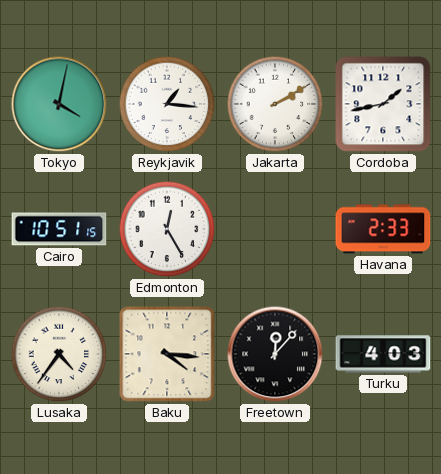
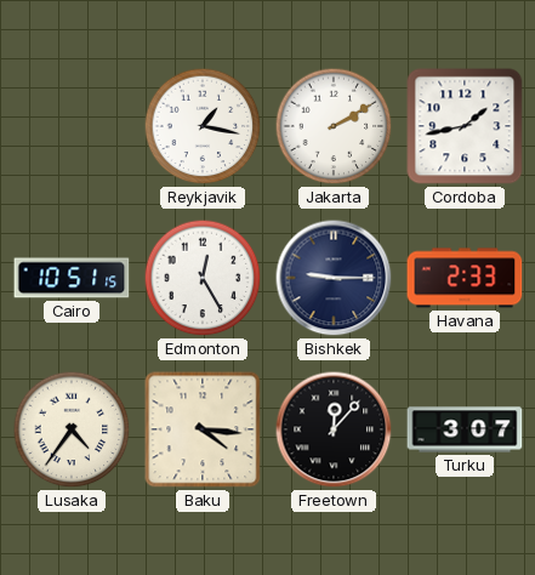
Tokyo: 4:02 -> none
Reykjavik: 1:16 -> 1:17
Bishkek: none -> 9:15
Turku: 4:03 -> 3:07
